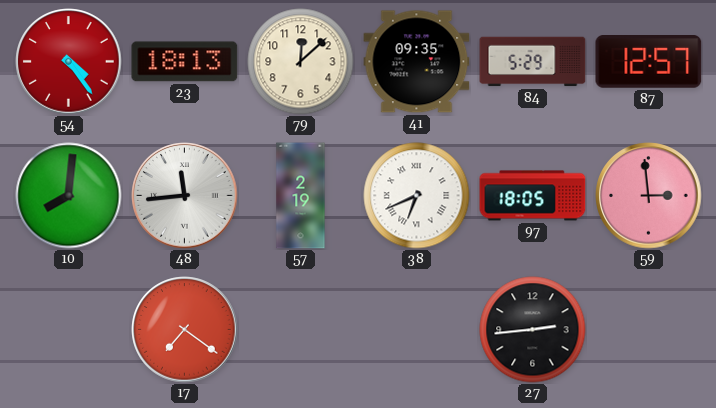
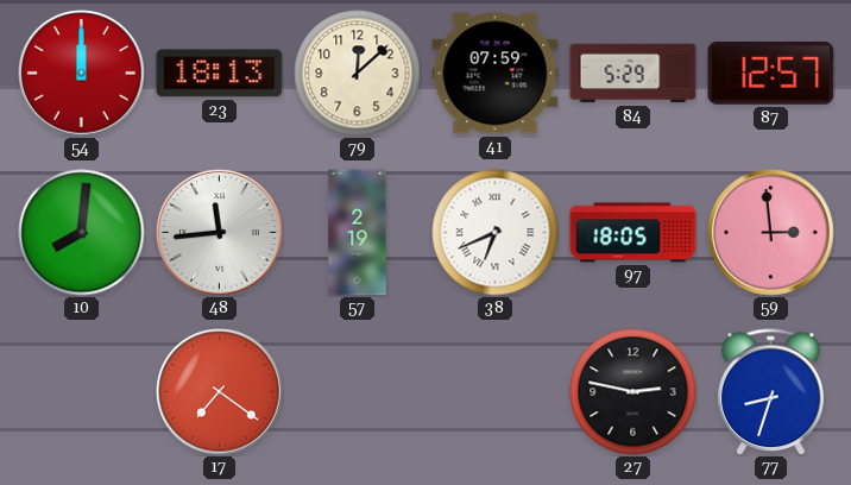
54: 4:24 -> 12:00
41: 09:35 -> 07:59
27: 2:44 -> 2:47
77: none -> 8:33
